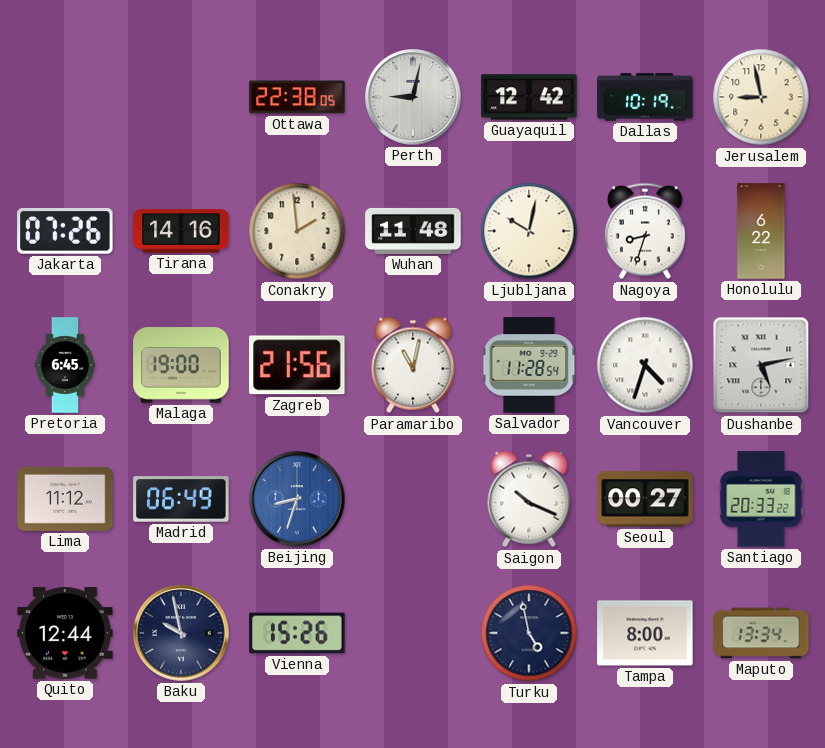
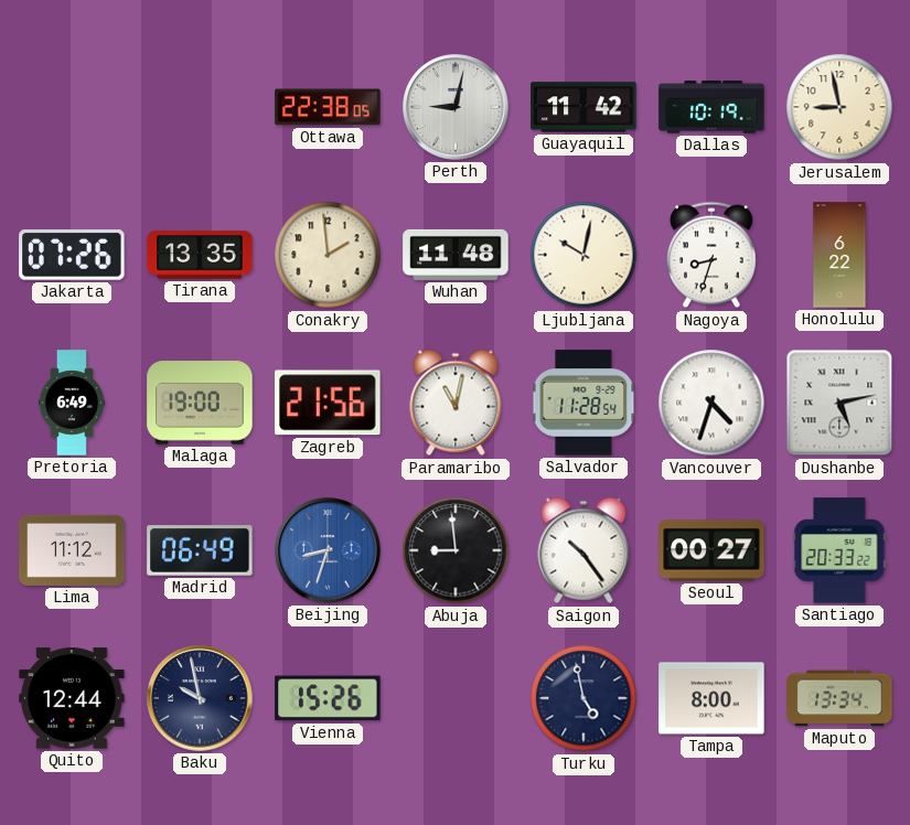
Guayaquil: 12:42 -> 11:42
Tirana: 14:16 -> 13:35
Pretoria: 6:45 -> 6:49
Abuja: none -> 8:59
Saigon: 10:19 -> 10:24
